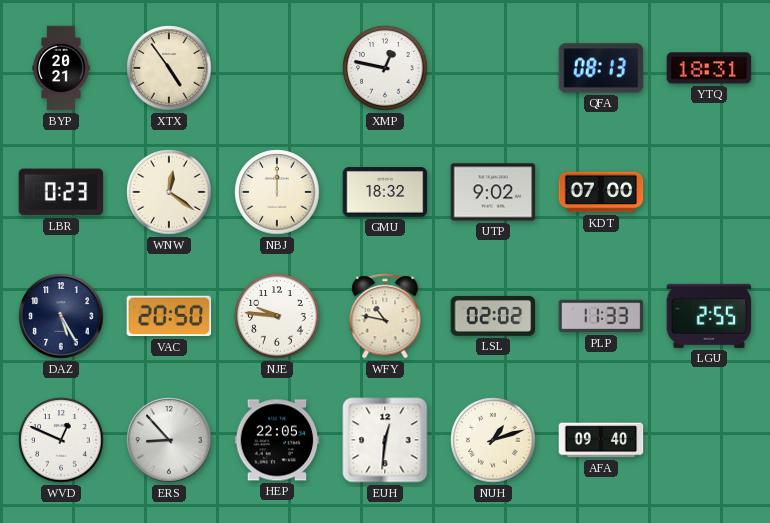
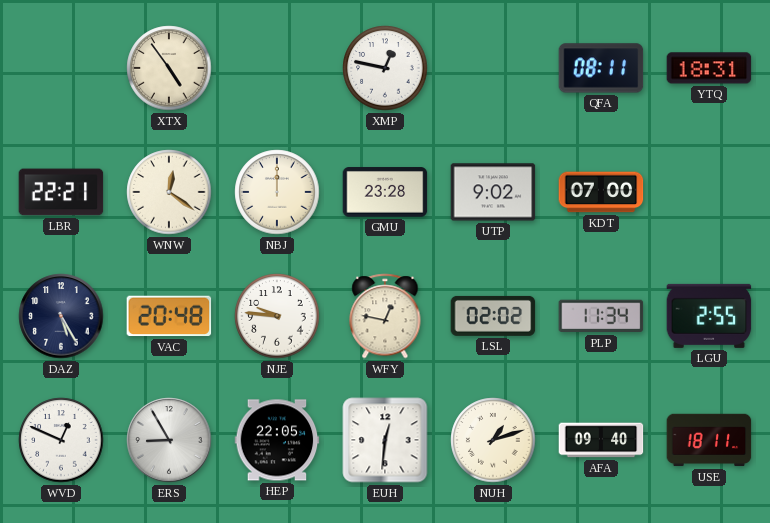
BYP: 20:21 -> none
QFA: 08:13 -> 08:11
LBR: 0:23 -> 22:21
GMU: 18:32 -> 23:28
VAC: 20:50 -> 20:48
WFY: 10:47 -> 12:47
PLP: 11:33 -> 11:34
ERS: 8:53 -> 8:55
USE: none -> 18:11
